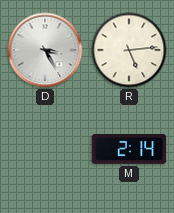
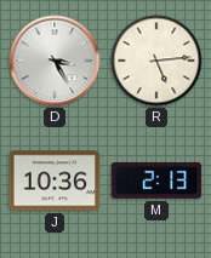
J: none -> 10:36
M: 2:14 -> 2:13
